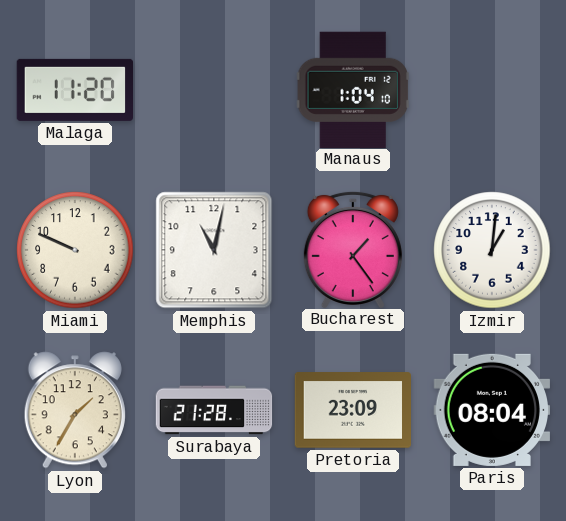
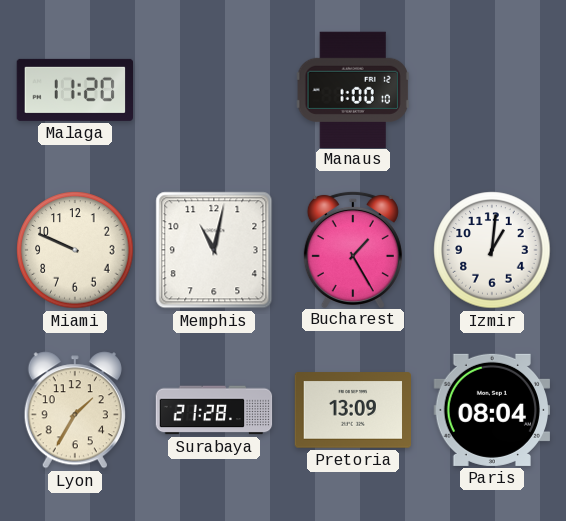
Manaus: 1:04 -> 1:00
Bucharest: 1:24 -> 1:25
Pretoria: 23:09 -> 13:09
